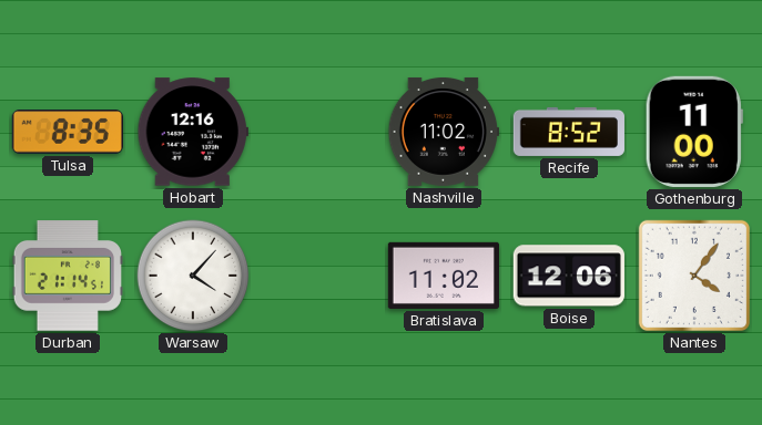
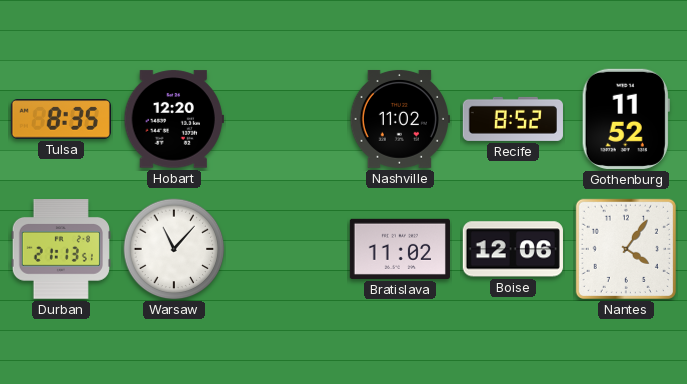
Hobart: 12:16 -> 12:20
Gothenburg: 11:00 -> 11:52
Durban: 21:14 -> 21:13
Warsaw: 4:07 -> 11:07
